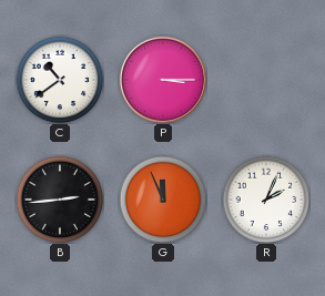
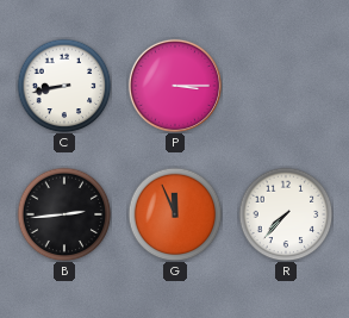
C: 10:39 -> 8:43
R: 2:04 -> 7:37
